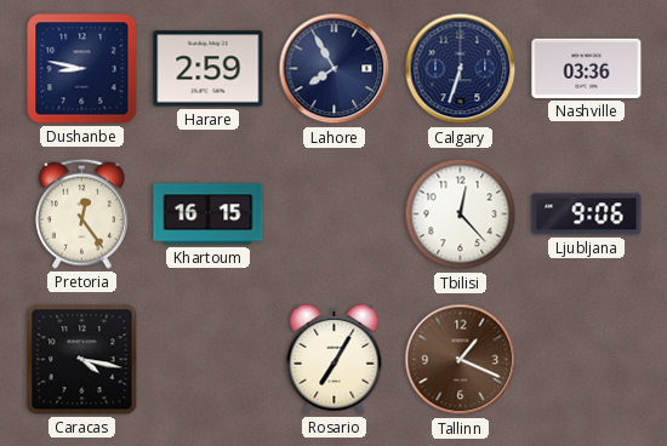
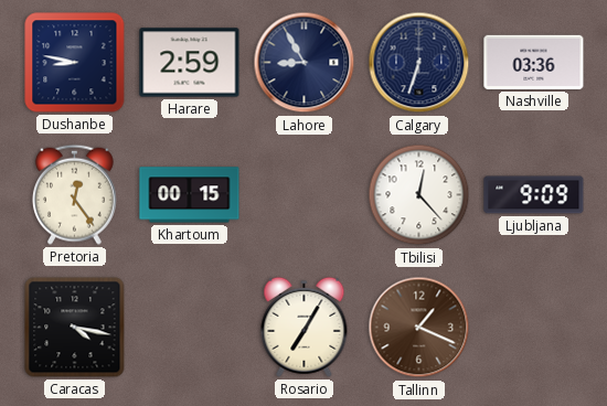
Lahore: 7:55 -> 8:55
Khartoum: 16:15 -> 00:15
Ljubljana: 9:06 -> 9:09
